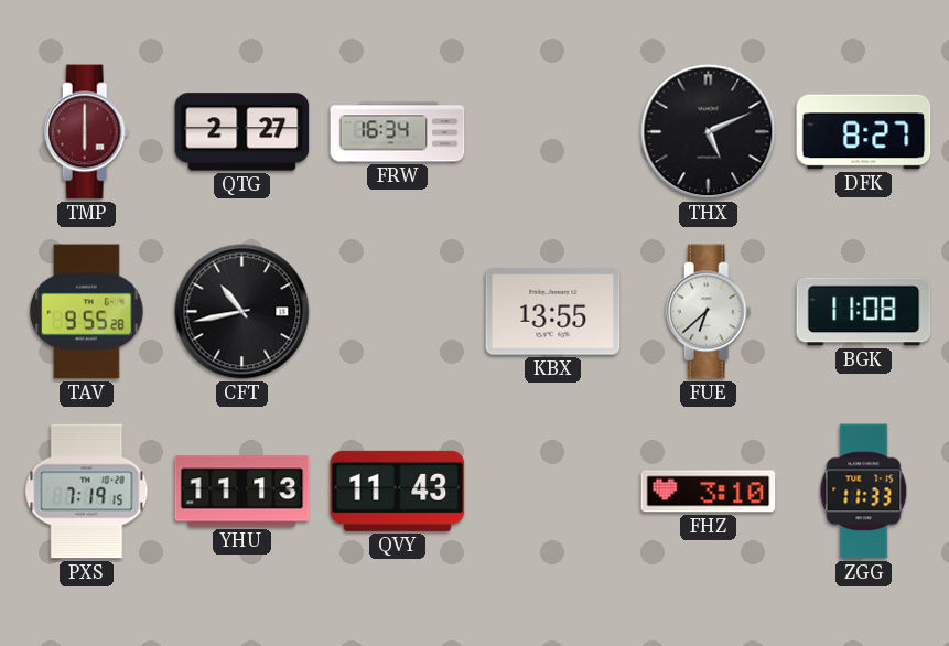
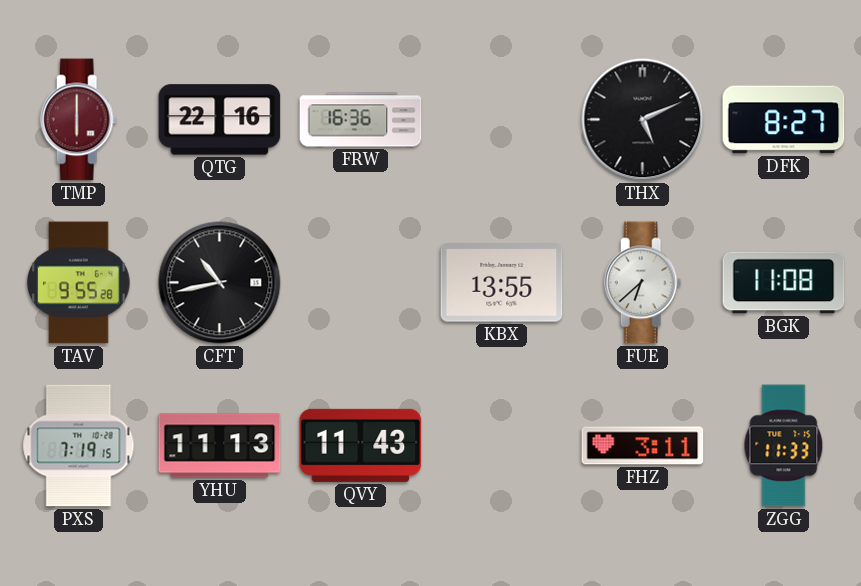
QTG: 2:27 -> 22:16
FRW: 16:34 -> 16:36
FHZ: 3:10 -> 3:11
